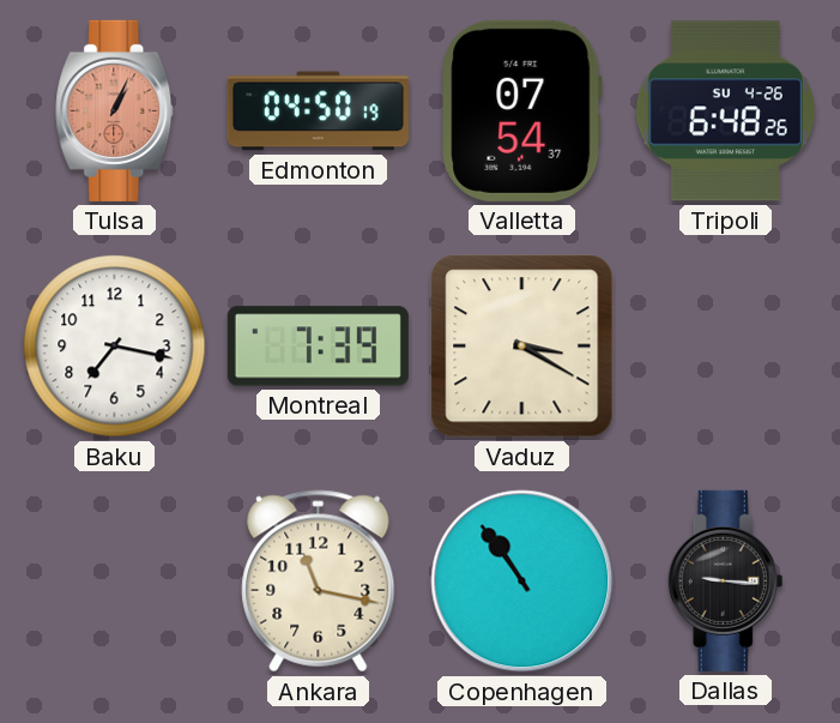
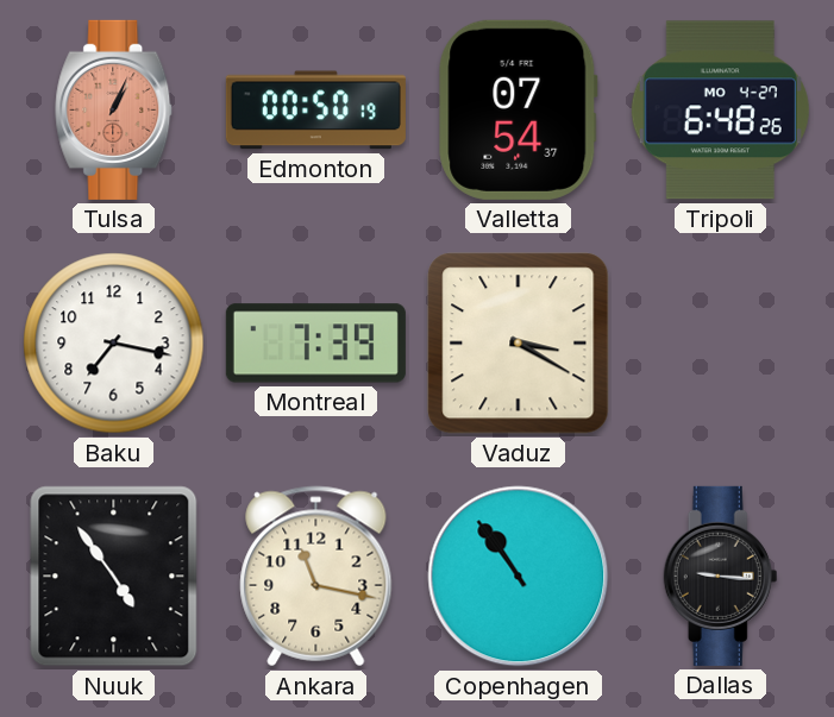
Edmonton: 04:50 -> 00:50
Tripoli date: SU 4-26 -> MO 4-27
Nuuk: none -> 4:54
